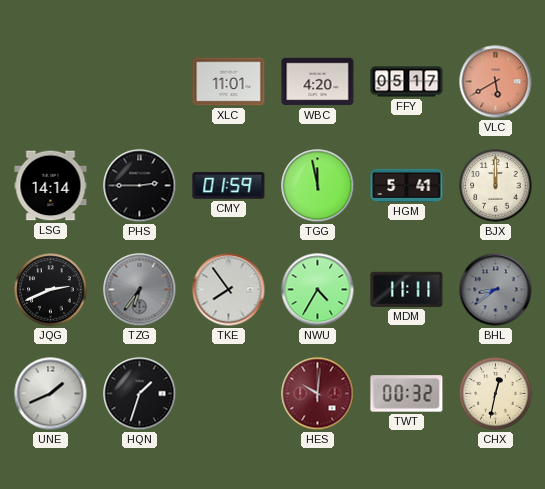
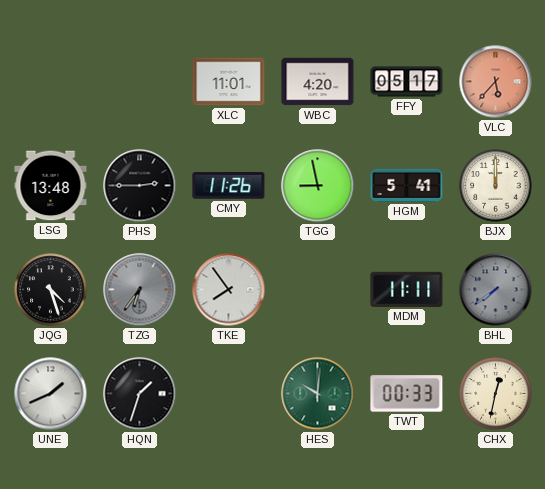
VLC: 5:40 -> 5:37
LSG: 14:14 -> 13:48
CMY: 01:59 -> 11:26
TGG: 11:58 -> 8:58
JQG: 2:41 -> 4:27
NWU: 4:35 -> none
BHL: 8:39 -> 7:39
HES dial: burgundy -> green
TWT: 00:32 -> 00:33
